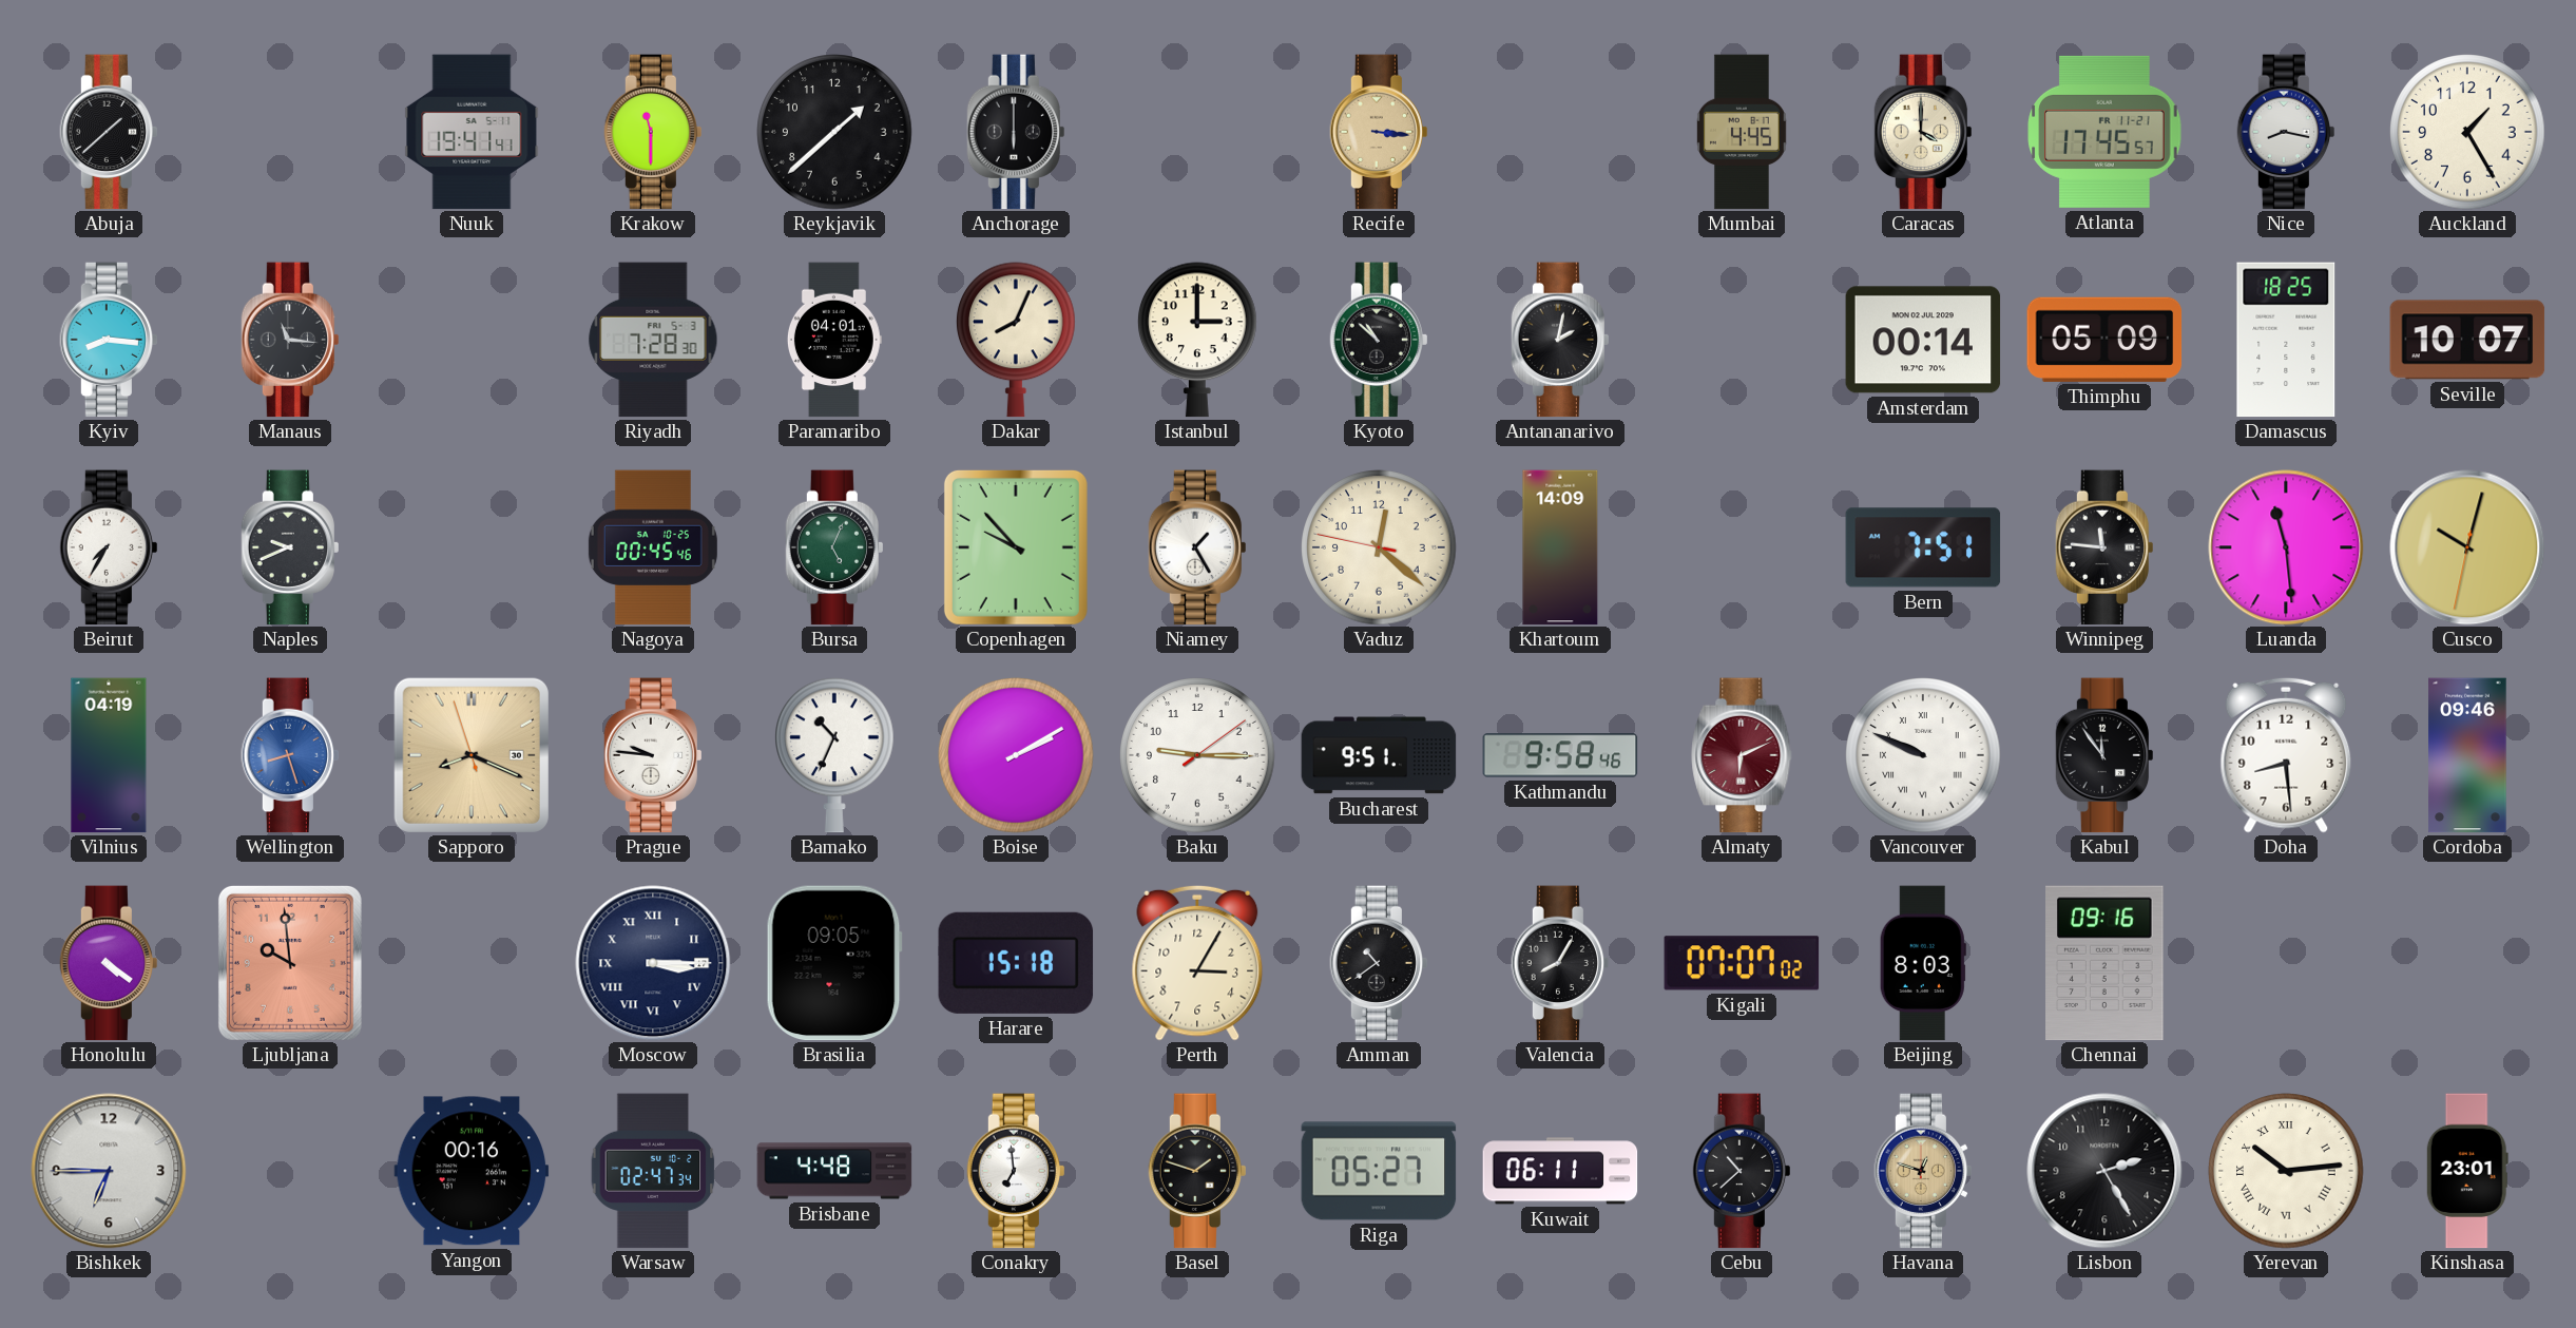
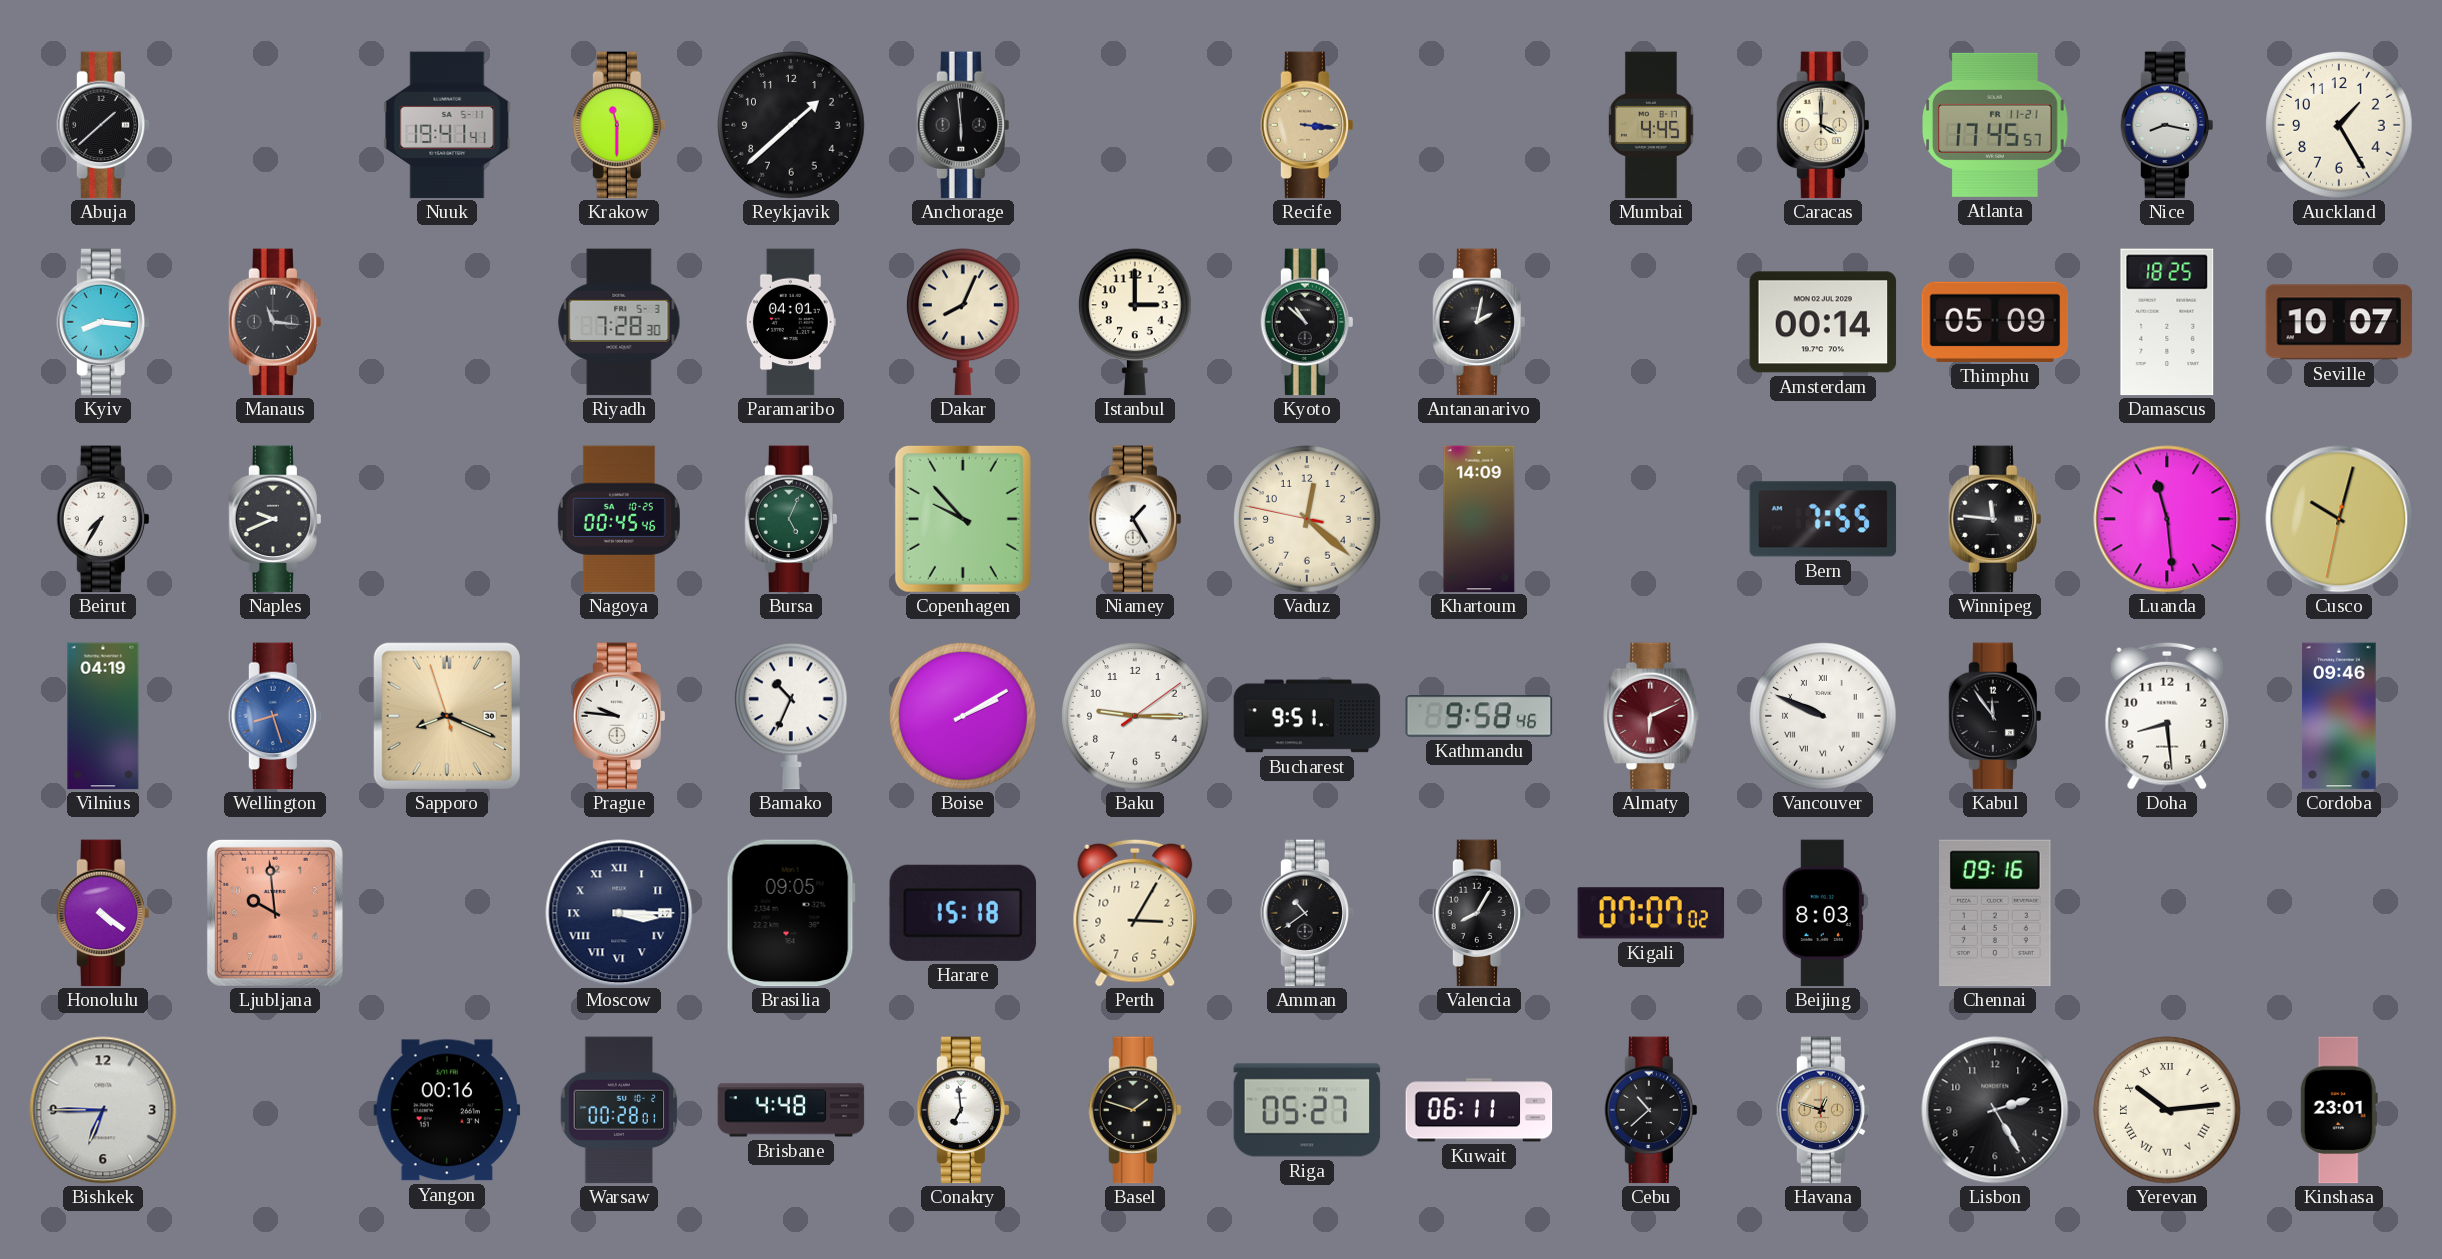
Anchorage: 6:00 -> 5:59
Bern: 7:51 -> 7:55
Warsaw: 02:47 -> 00:28
